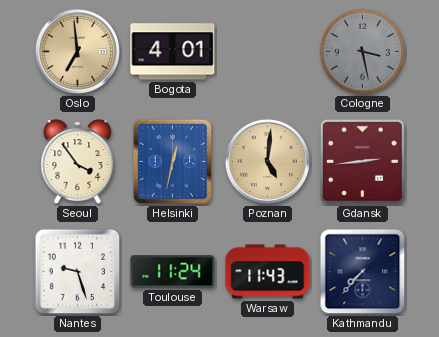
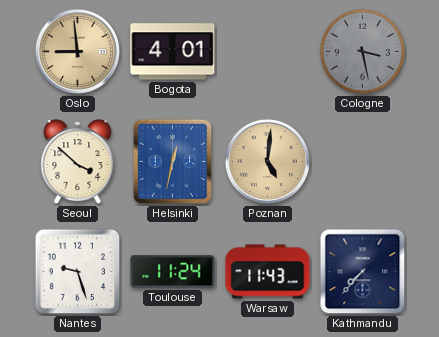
Oslo: 6:59 -> 8:59
Seoul: 3:54 -> 3:52
Gdansk: 2:44 -> none
